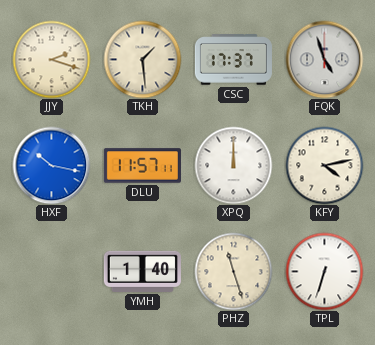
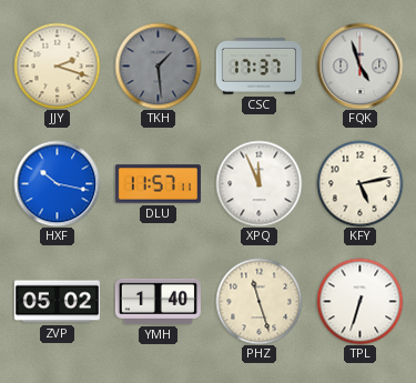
TKH dial: cream -> grey
XPQ: 12:00 -> 11:56
KFY: 4:13 -> 5:13
ZVP: none -> 05:02
